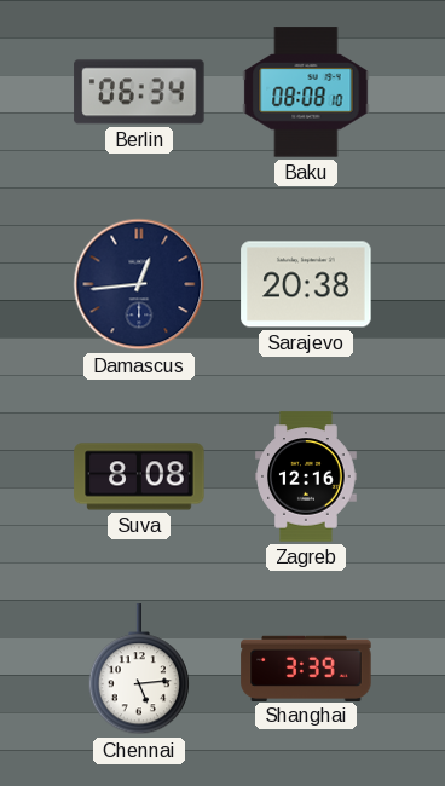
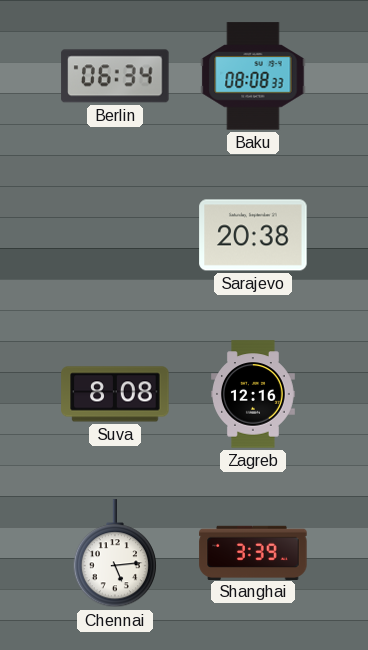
Baku: 08:08:10 -> 08:08:33
Damascus: 12:44 -> none
